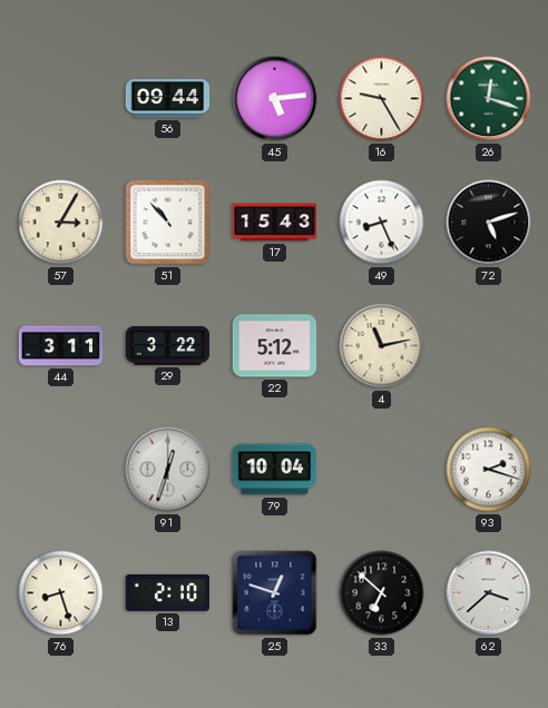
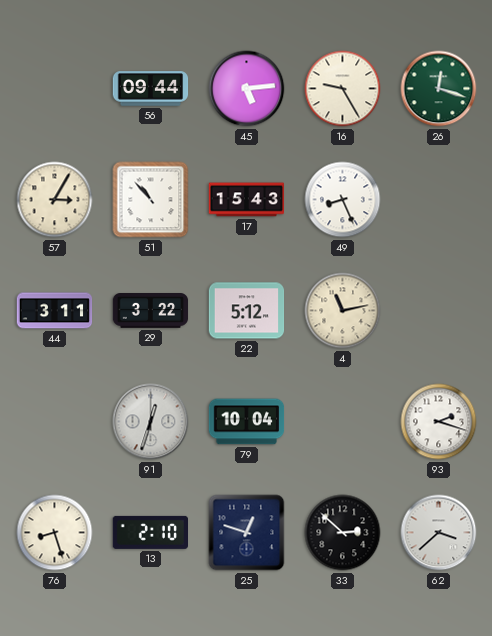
72: 5:12 -> none
33: 6:52 -> 2:52
